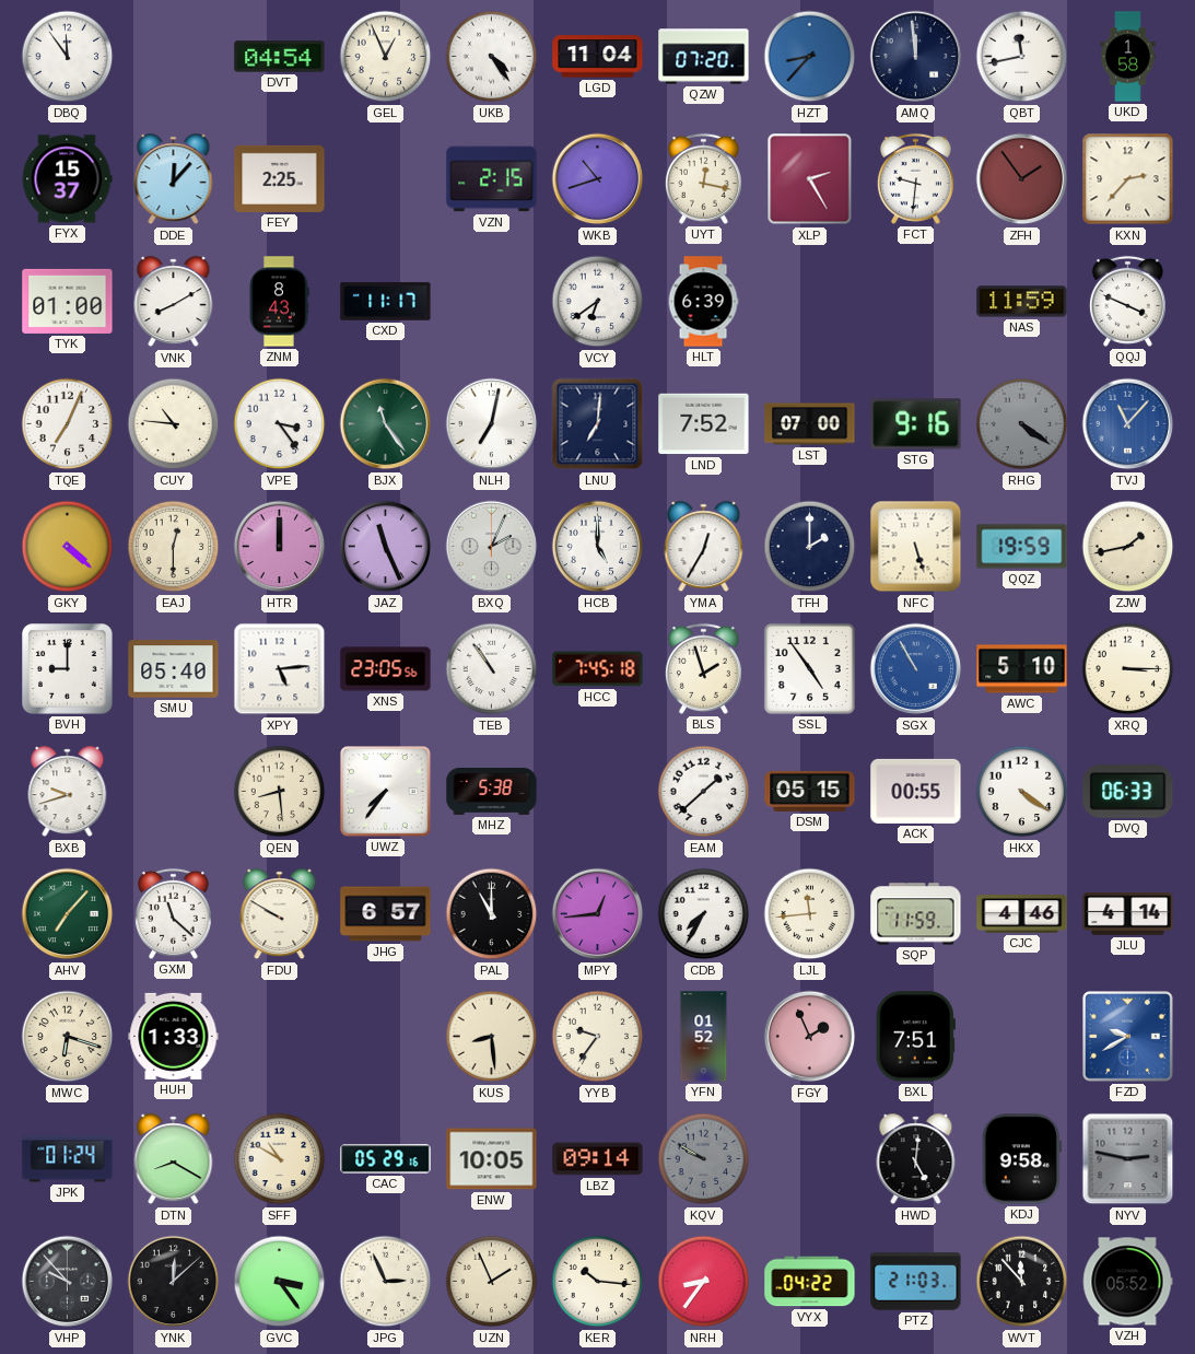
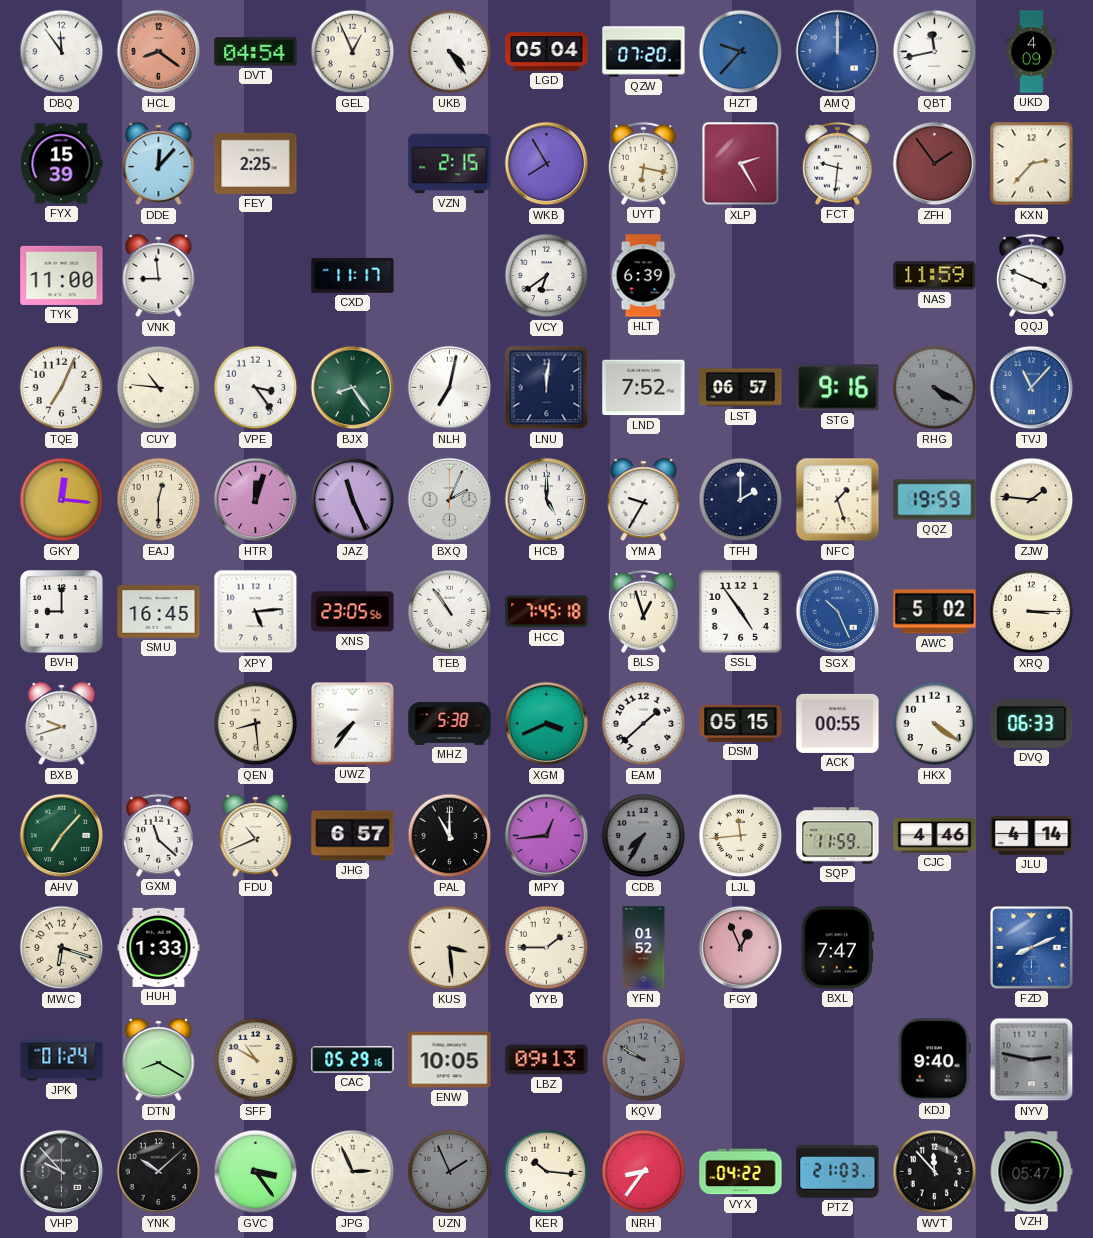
HCL: none -> 8:21
LGD: 11:04 -> 05:04
HZT: 8:37 -> 9:37
AMQ: 11:59 -> 12:00
AMQ dial: navy -> blue
UKD: 1:58 -> 4:09
FYX: 15:37 -> 15:39
WKB: 10:42 -> 7:55
UYT: 12:17 -> 6:17
TYK: 01:00 -> 11:00
VNK: 8:10 -> 8:59
ZNM: 8:43 -> none
BJX: 11:24 -> 8:24
LNU: 7:01 -> 12:01
LST: 07:00 -> 06:57
RHG: 4:21 -> 4:20
GKY: 4:22 -> 12:16
HTR: 12:00 -> 12:03
YMA: 12:35 -> 9:35
NFC: 5:27 -> 1:27
ZJW: 1:43 -> 1:46
SMU: 05:40 -> 16:45
BLS: 1:57 -> 12:57
SGX: 10:55 -> 10:26
AWC: 5:10 -> 5:02
XGM: none -> 3:41
FDU: 9:50 -> 10:41
CDB dial: white -> grey
KUS: 8:29 -> 3:29
YYB: 9:36 -> 1:45
FGY: 1:56 -> 12:56
BXL: 7:51 -> 7:47
FZD: 9:40 -> 8:11
LBZ: 09:14 -> 09:13
HWD: 5:01 -> none
KDJ: 9:58 -> 9:40
YNK: 12:08 -> 10:08
UZN dial: cream -> grey
VZH: 05:52 -> 05:47
